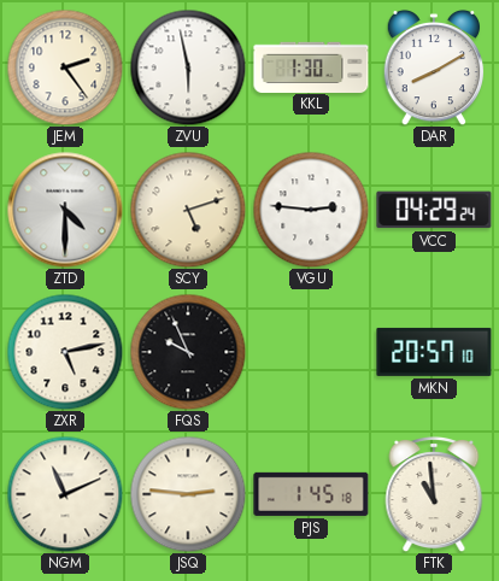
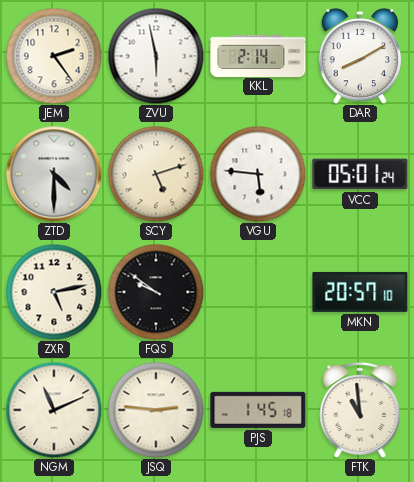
KKL: 1:30 -> 2:14
VGU: 2:46 -> 5:46
VCC: 04:29 -> 05:01
FQS: 9:56 -> 9:51
